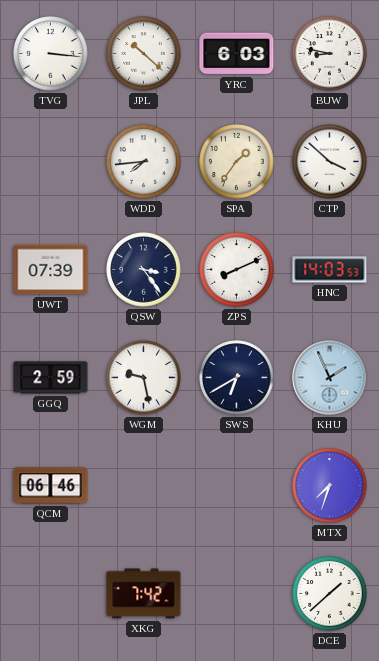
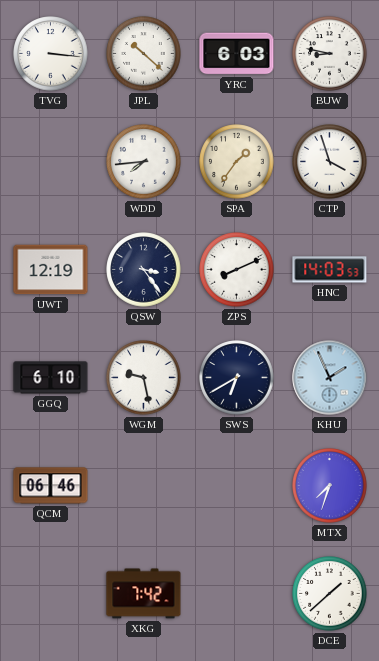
CTP: 3:52 -> 3:57
UWT: 07:39 -> 12:19
GGQ: 2:59 -> 6:10
